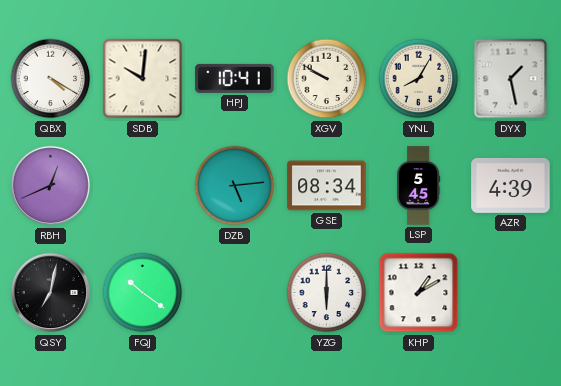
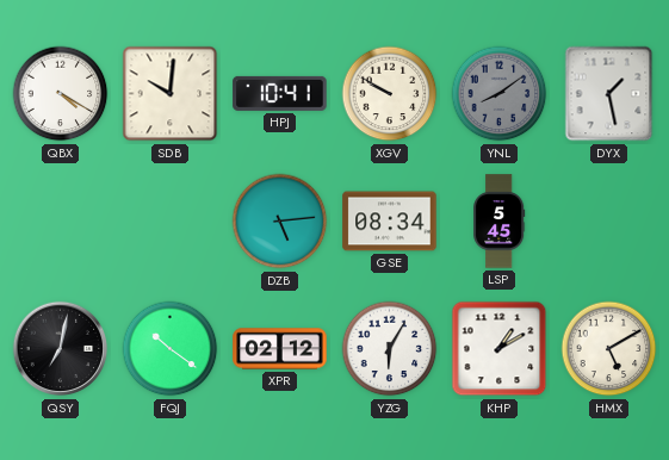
YNL: 8:05 -> 8:09
YNL dial: cream -> grey
RBH: 12:41 -> none
AZR: 4:39 -> none
XPR: none -> 02:12
YZG: 6:00 -> 6:05
HMX: none -> 5:10
